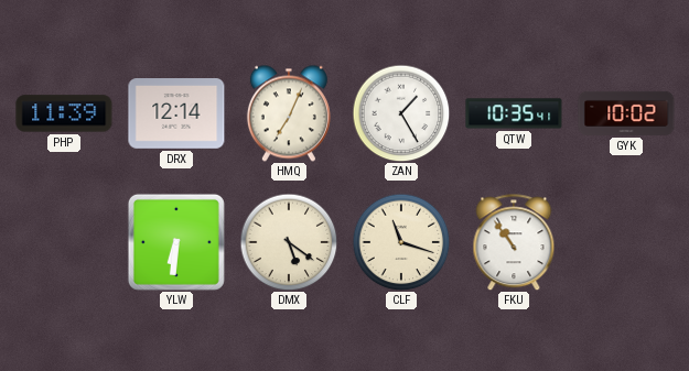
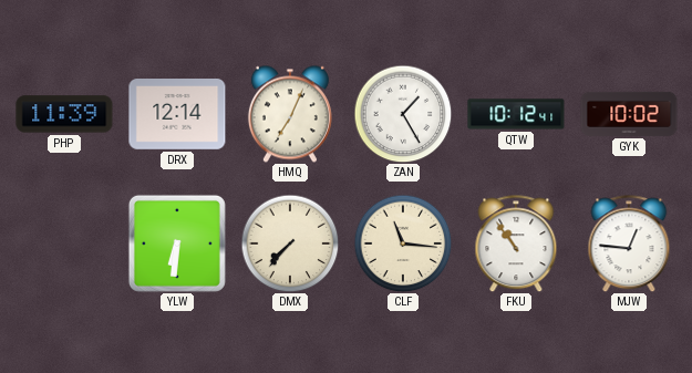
QTW: 10:35 -> 10:12
DMX: 5:21 -> 7:37
CLF: 11:18 -> 11:16
MJW: none -> 12:46
